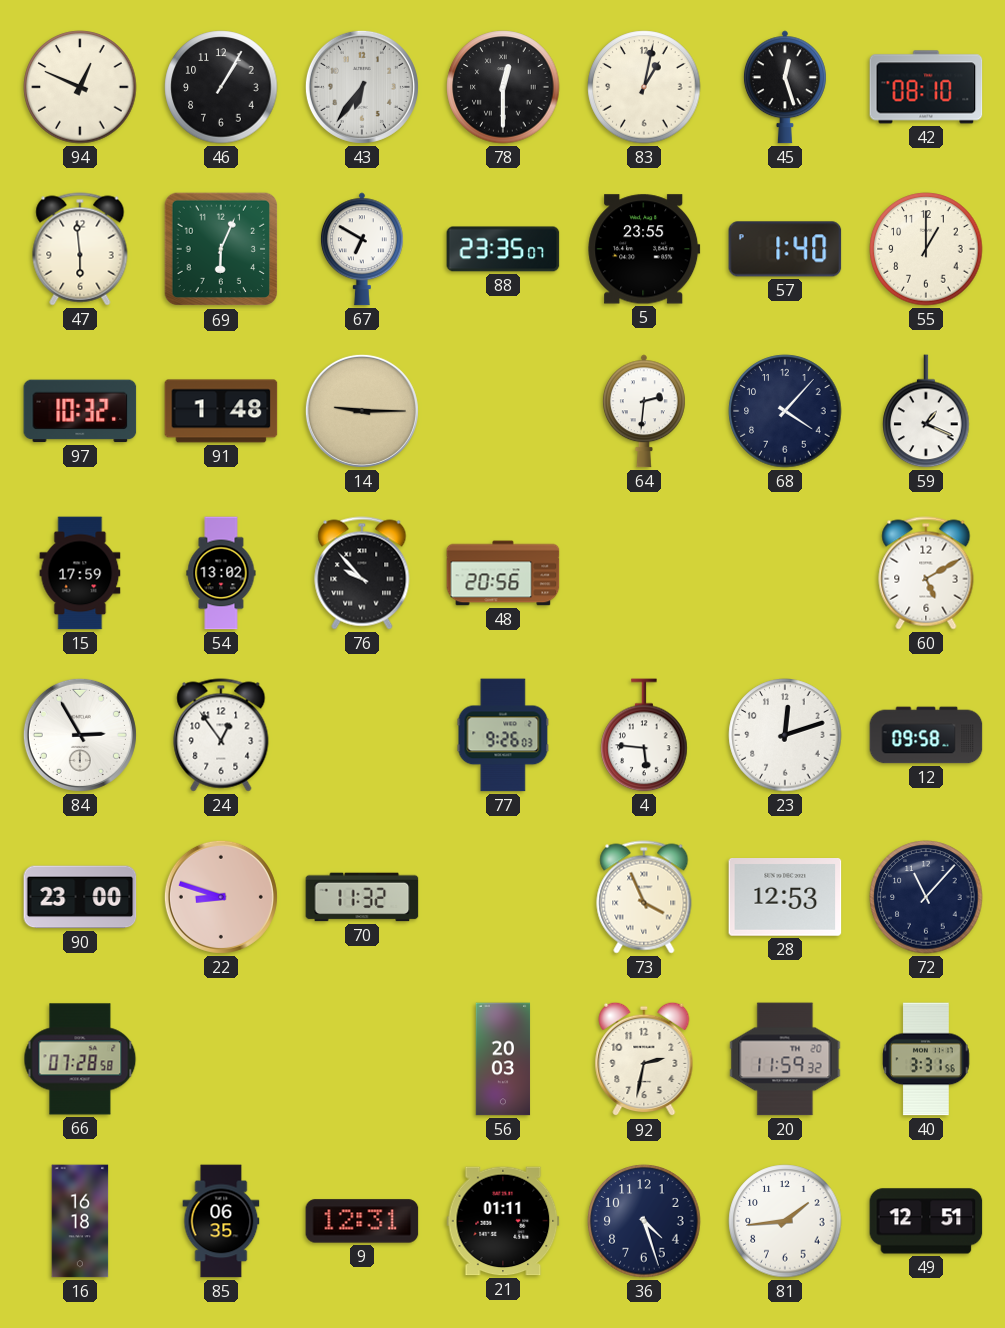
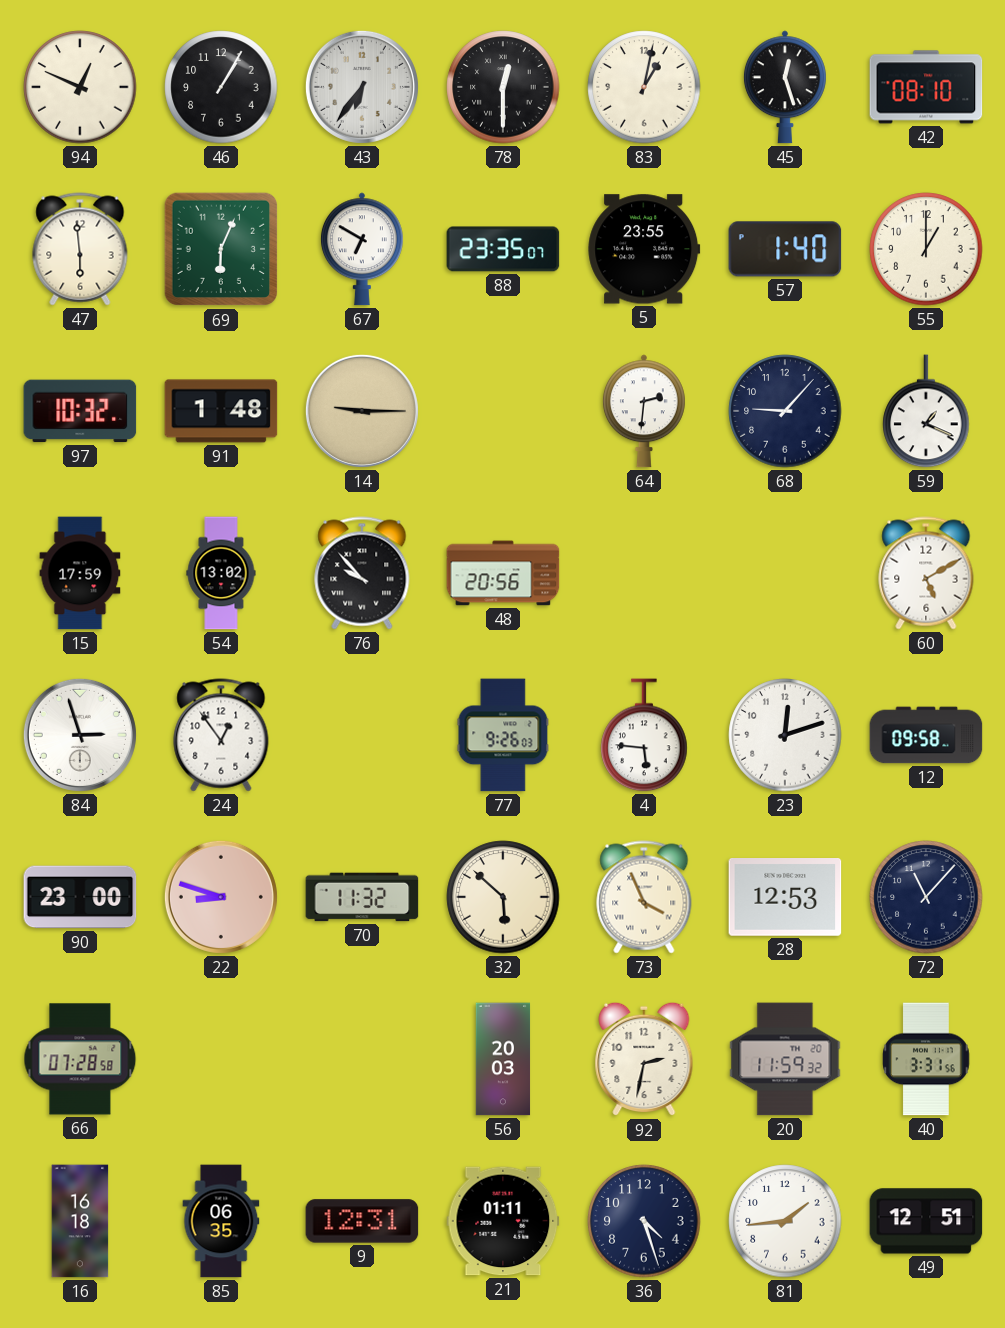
68: 4:07 -> 9:07
84: 2:55 -> 2:57
32: none -> 5:52
